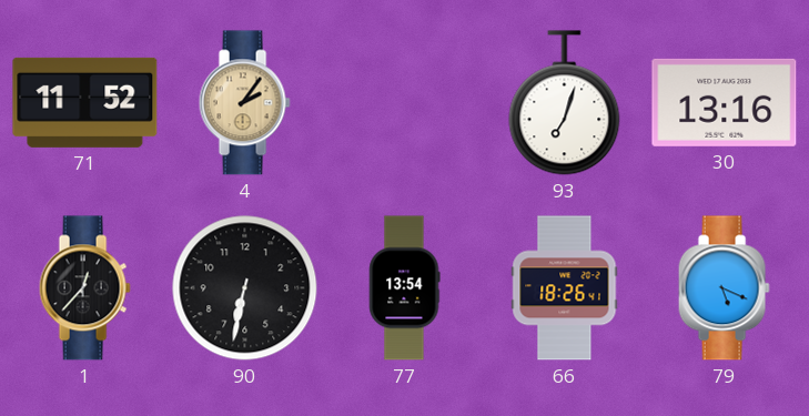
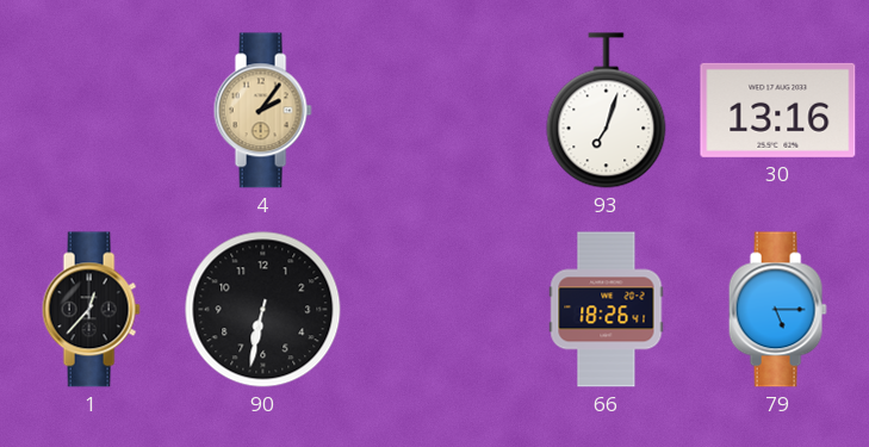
71: 11:52 -> none
77: 13:54 -> none
79: 5:19 -> 5:15
